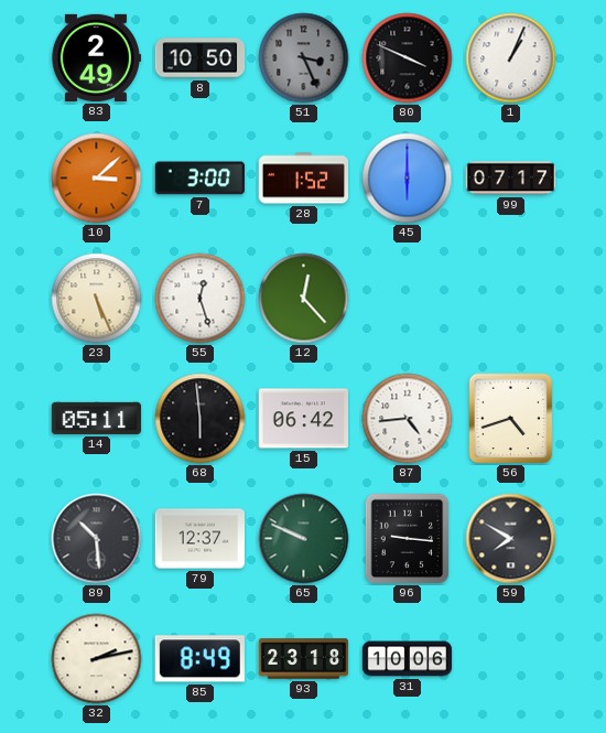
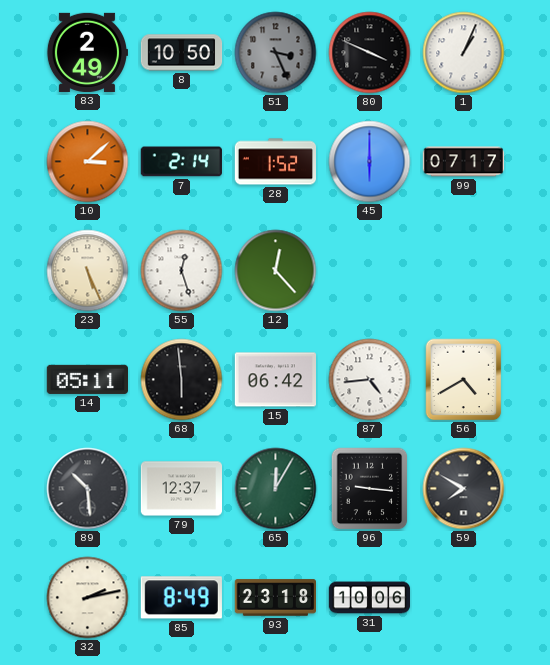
7: 3:00 -> 2:14
56: 4:42 -> 4:40
65: 9:49 -> 12:05
